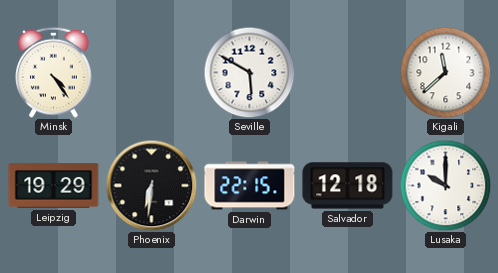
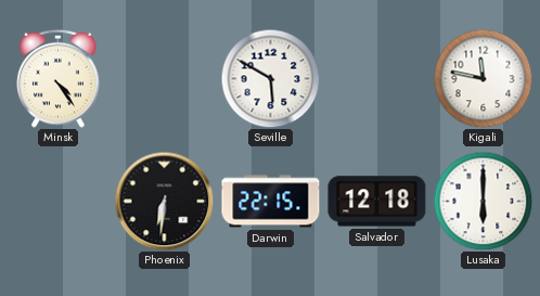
Kigali: 11:38 -> 11:47
Leipzig: 19:29 -> none
Lusaka: 10:00 -> 6:00
